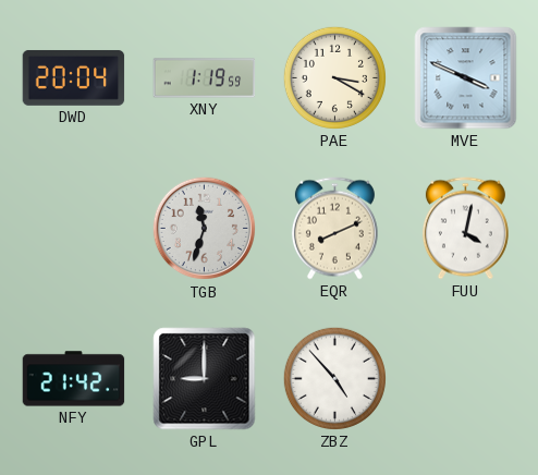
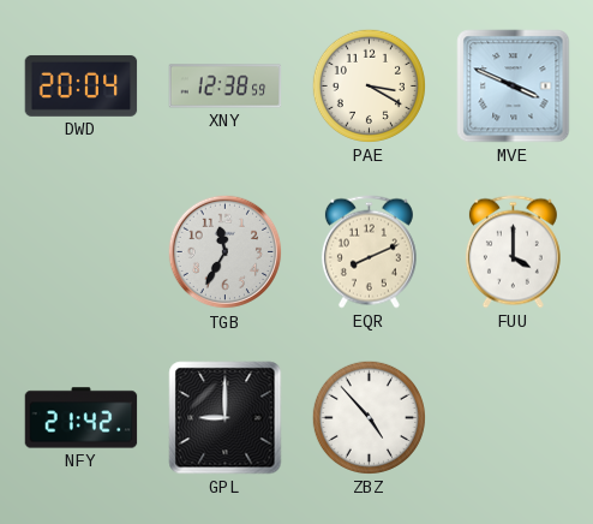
XNY: 1:19 -> 12:38
TGB: 11:33 -> 11:35
FUU: 4:02 -> 4:00
